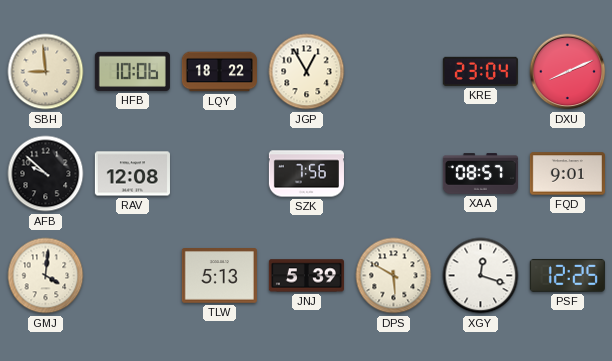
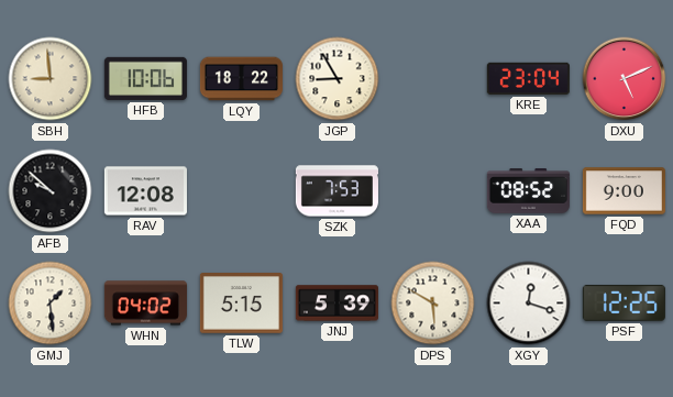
JGP: 12:55 -> 8:55
DXU: 8:11 -> 5:11
SZK: 7:56 -> 7:53
XAA: 08:57 -> 08:52
FQD: 9:01 -> 9:00
GMJ: 4:01 -> 1:29
WHN: none -> 04:02
TLW: 5:13 -> 5:15
